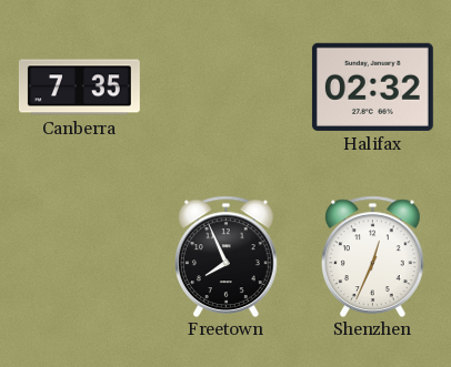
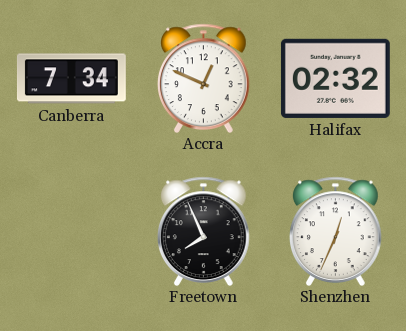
Canberra: 7:35 -> 7:34
Accra: none -> 12:49
